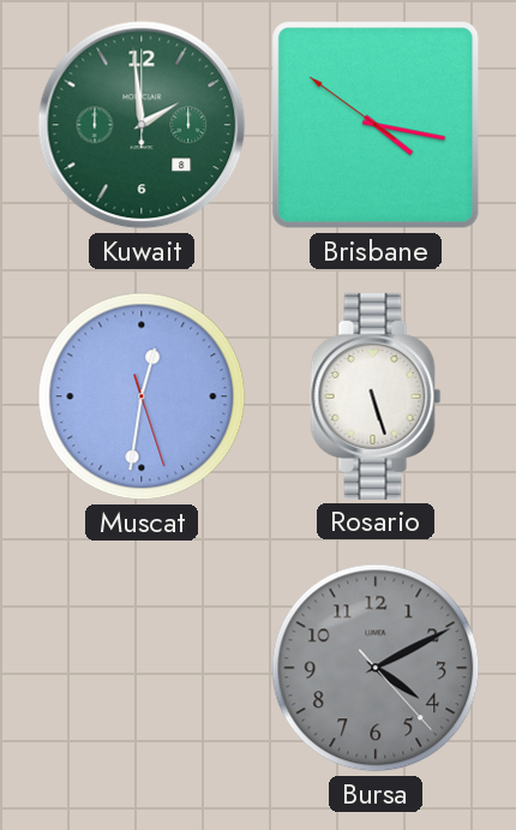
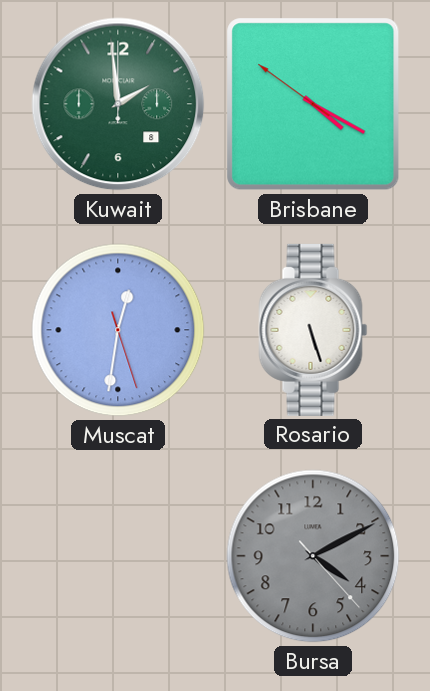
Brisbane: 4:16 -> 4:19
